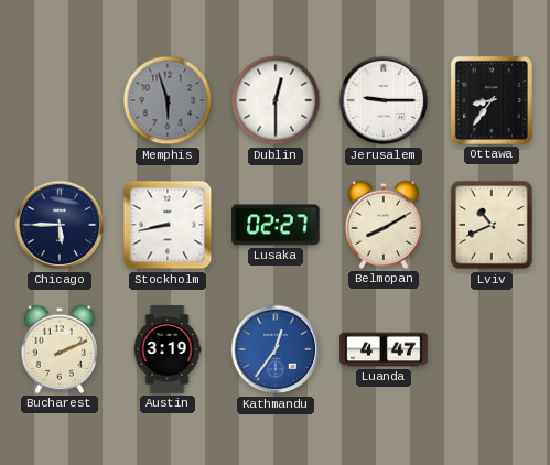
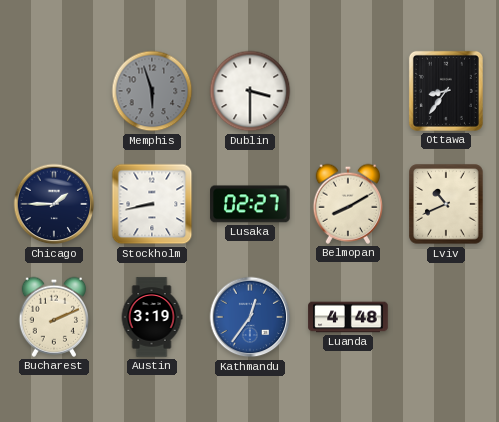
Dublin: 12:30 -> 3:30
Jerusalem: 9:15 -> none
Chicago: 5:45 -> 1:45
Luanda: 4:47 -> 4:48
